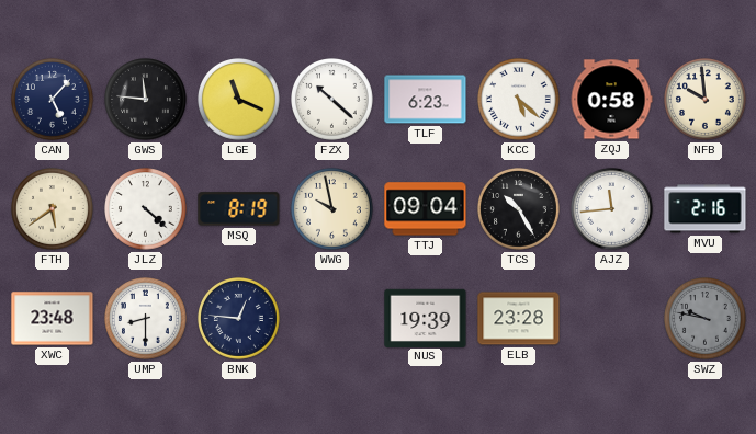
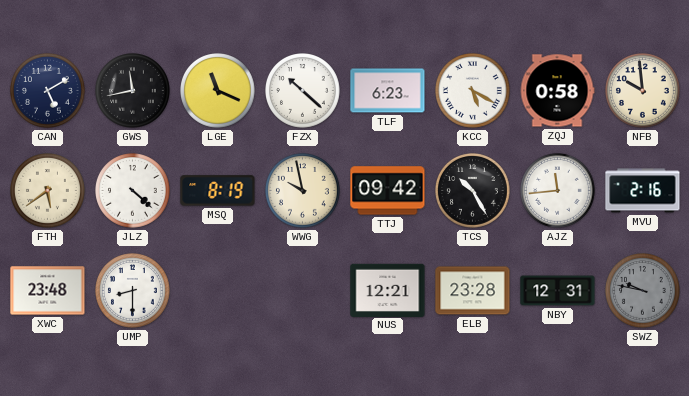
CAN: 5:07 -> 5:10
GWS: 11:46 -> 11:43
KCC: 5:22 -> 5:20
TTJ: 09:04 -> 09:42
BNK: 12:46 -> none
NUS: 19:39 -> 12:21
NBY: none -> 12:31
